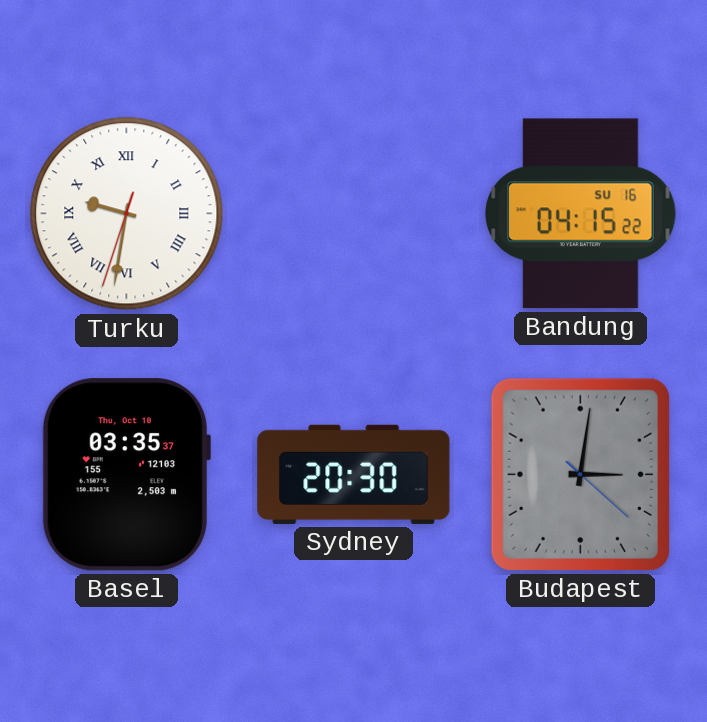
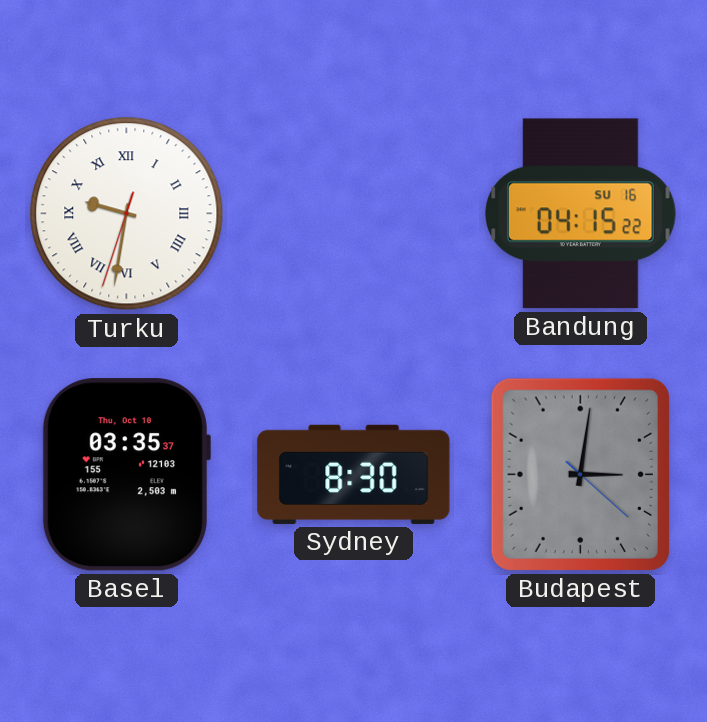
Sydney: 20:30 -> 8:30
